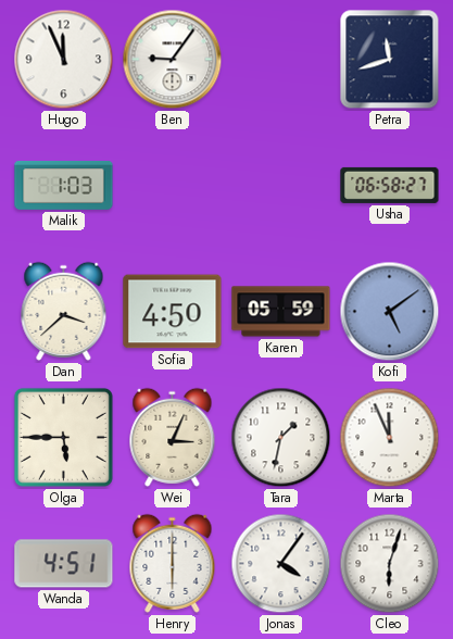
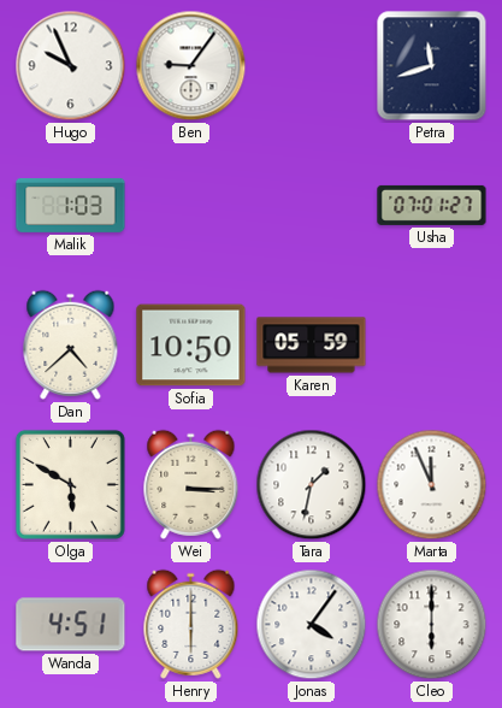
Hugo: 11:56 -> 9:56
Usha: 06:58 -> 07:01
Dan: 3:38 -> 4:38
Sofia: 4:50 -> 10:50
Kofi: 5:09 -> none
Olga: 5:45 -> 5:50
Wei: 3:04 -> 3:15
Cleo: 6:03 -> 6:00
